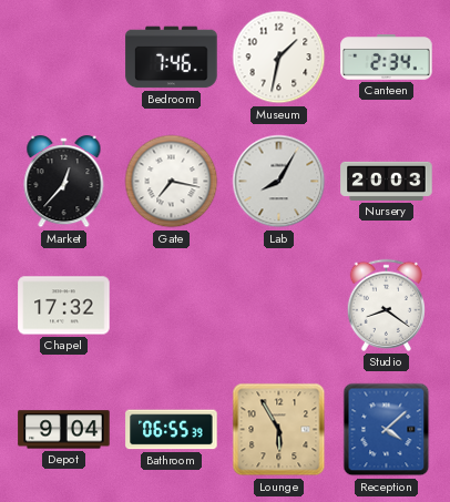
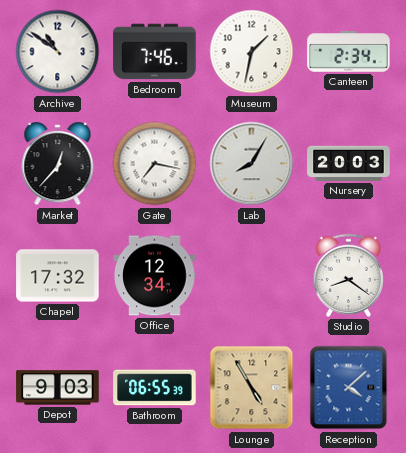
Archive: none -> 10:51
Office: none -> 12:34
Depot: 9:04 -> 9:03
Lounge: 5:55 -> 4:55
